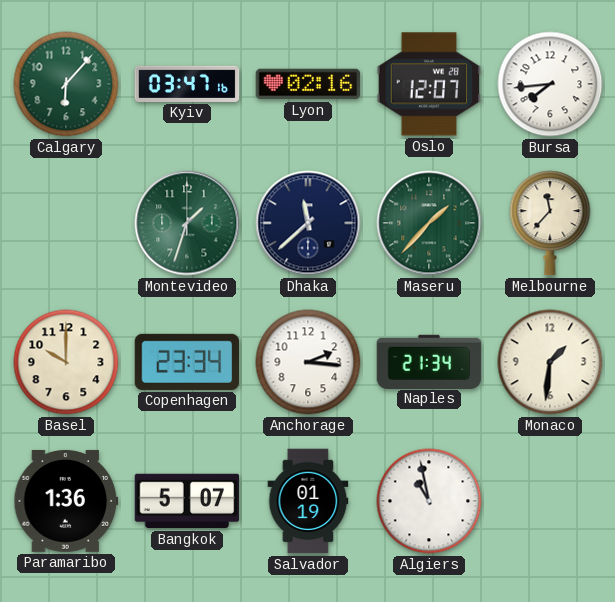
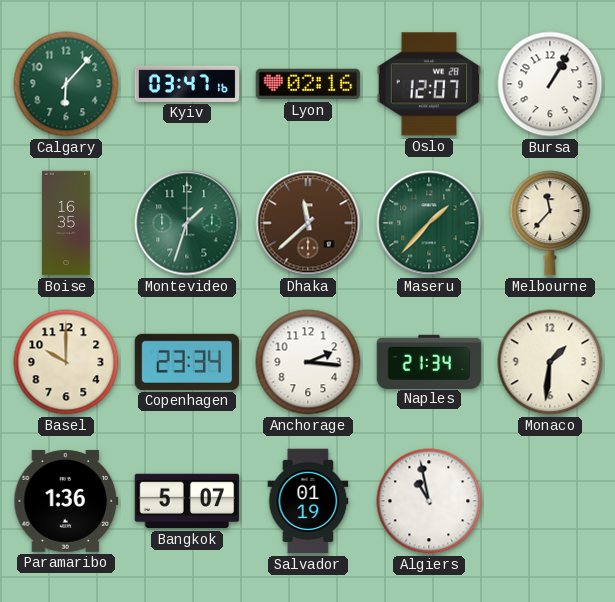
Bursa: 7:44 -> 1:05
Boise: none -> 16:35
Dhaka dial: navy -> brown
